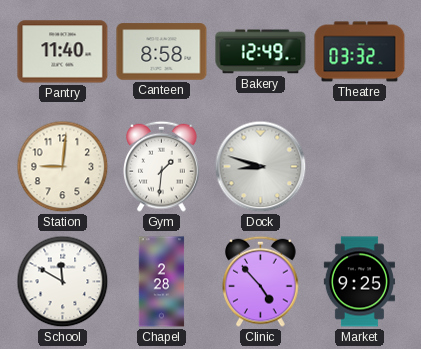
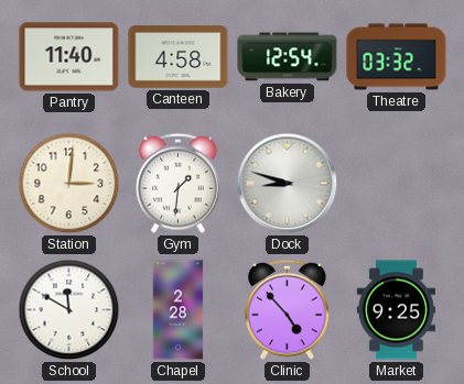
Canteen: 8:58 -> 4:58
Bakery: 12:49 -> 12:54
Station: 9:01 -> 3:01
